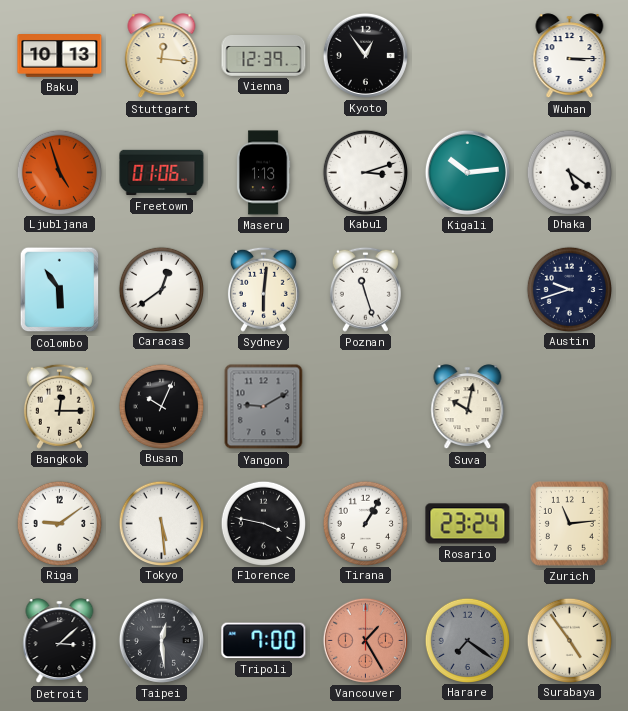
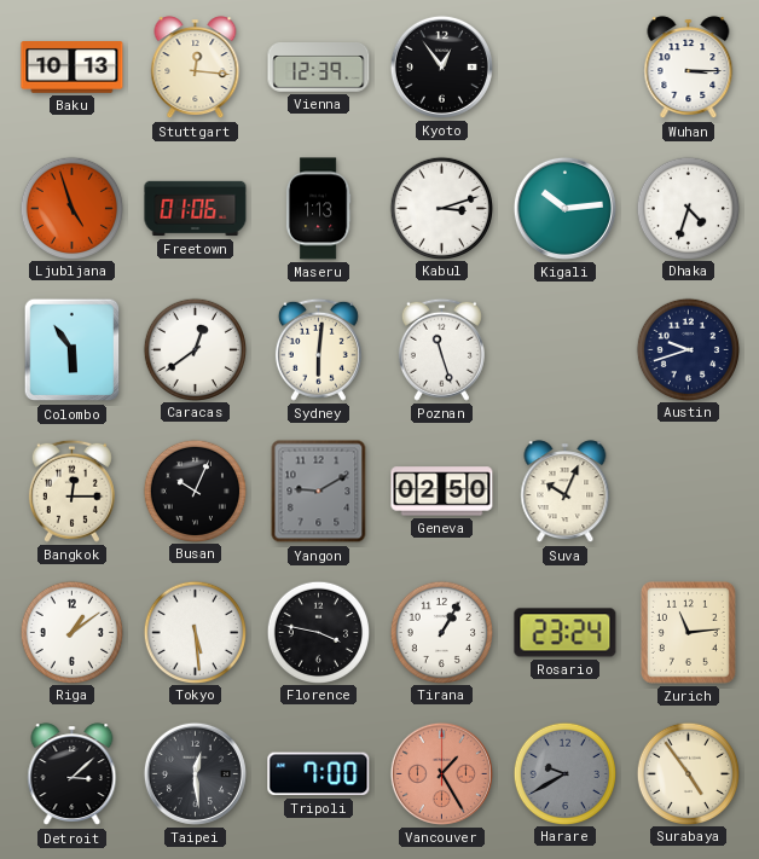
Dhaka: 5:21 -> 4:33
Geneva: none -> 02:50
Suva: 10:02 -> 10:04
Riga: 9:09 -> 1:09
Harare: 7:21 -> 9:40
